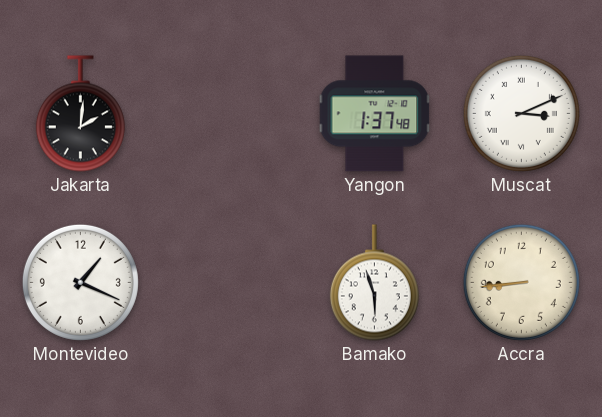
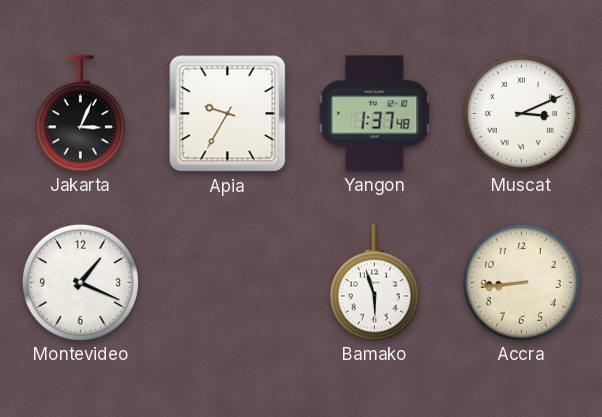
Jakarta: 2:01 -> 3:04
Apia: none -> 9:35
